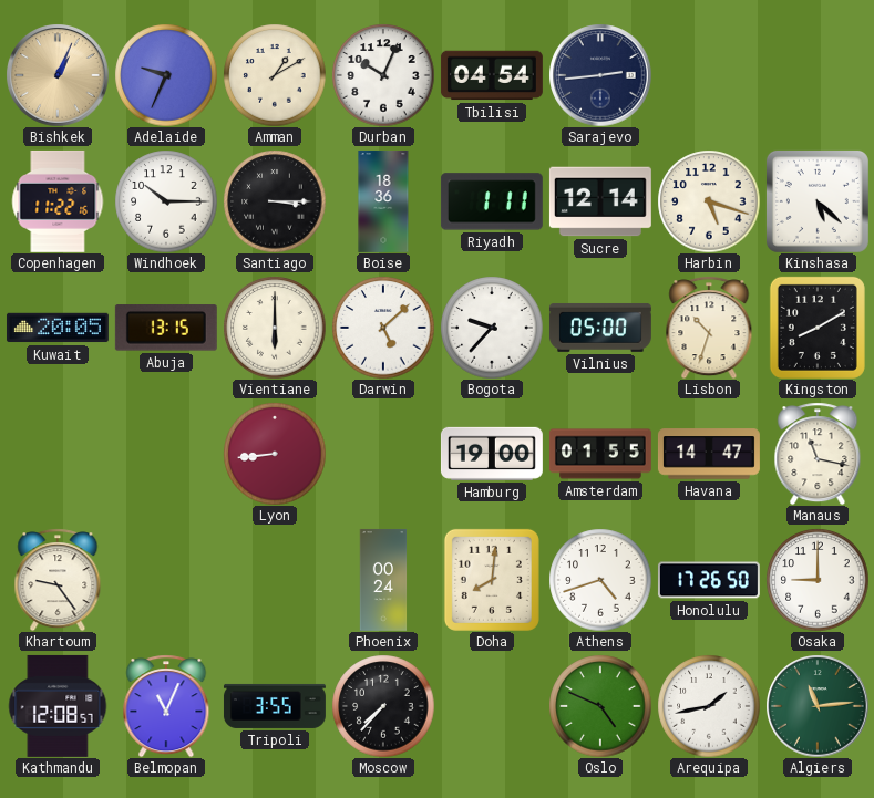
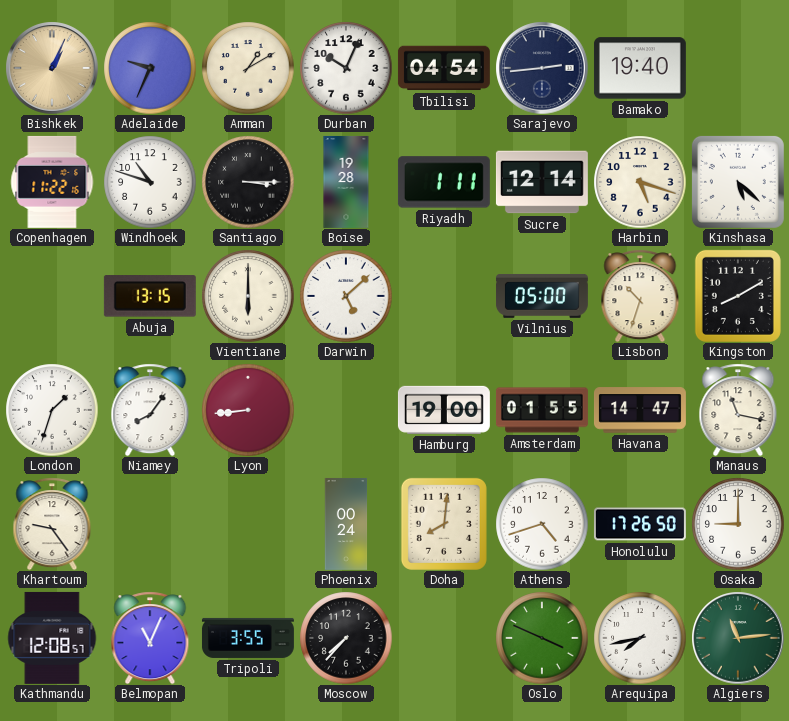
Bamako: none -> 19:40
Windhoek: 10:15 -> 10:48
Boise: 18:36 -> 19:28
Kuwait: 20:05 -> none
Bogota: 9:37 -> none
London: none -> 1:33
Niamey: none -> 8:06
Oslo: 4:49 -> 3:49
Arequipa: 1:43 -> 7:43
